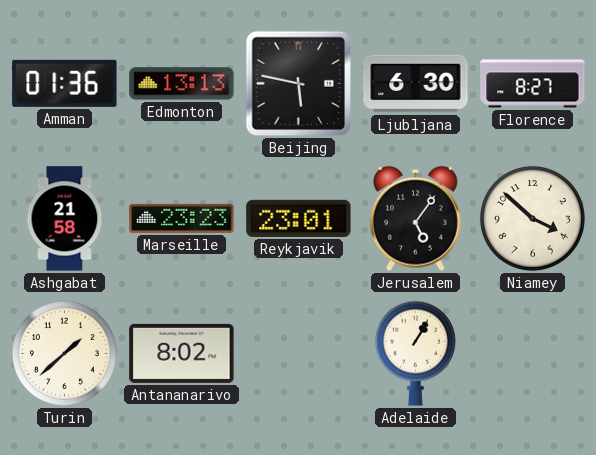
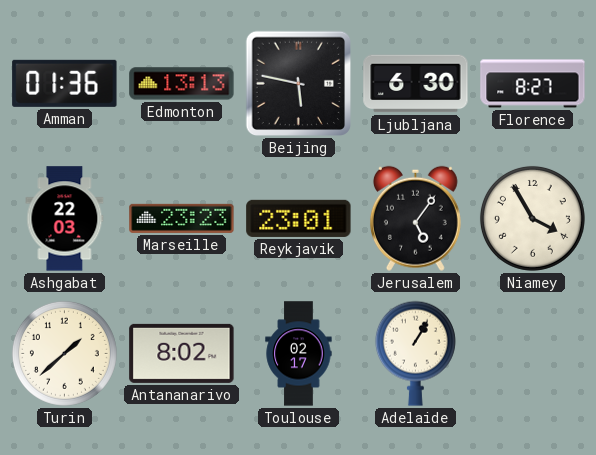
Ashgabat: 21:58 -> 22:03
Niamey: 3:52 -> 3:55
Toulouse: none -> 02:17
